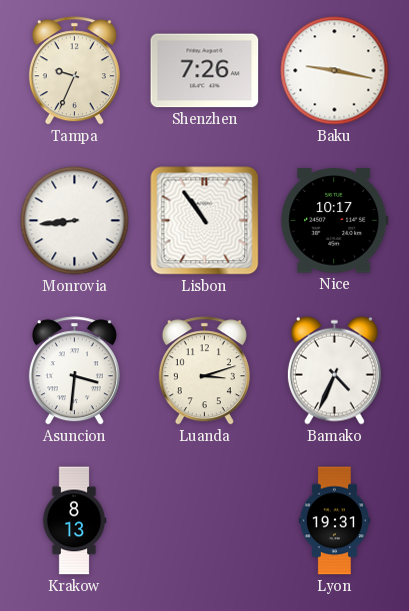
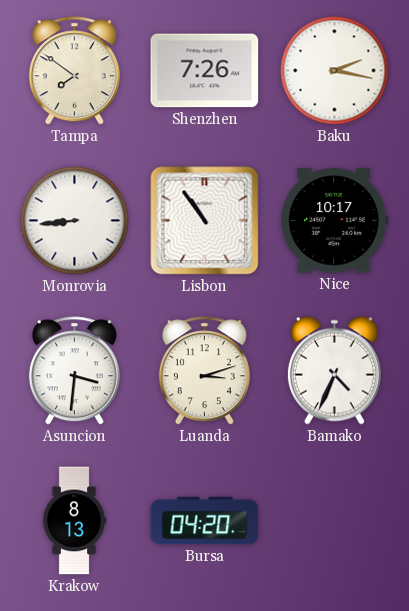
Tampa: 9:34 -> 7:51
Baku: 9:17 -> 2:17
Bursa: none -> 04:20
Lyon: 19:31 -> none
